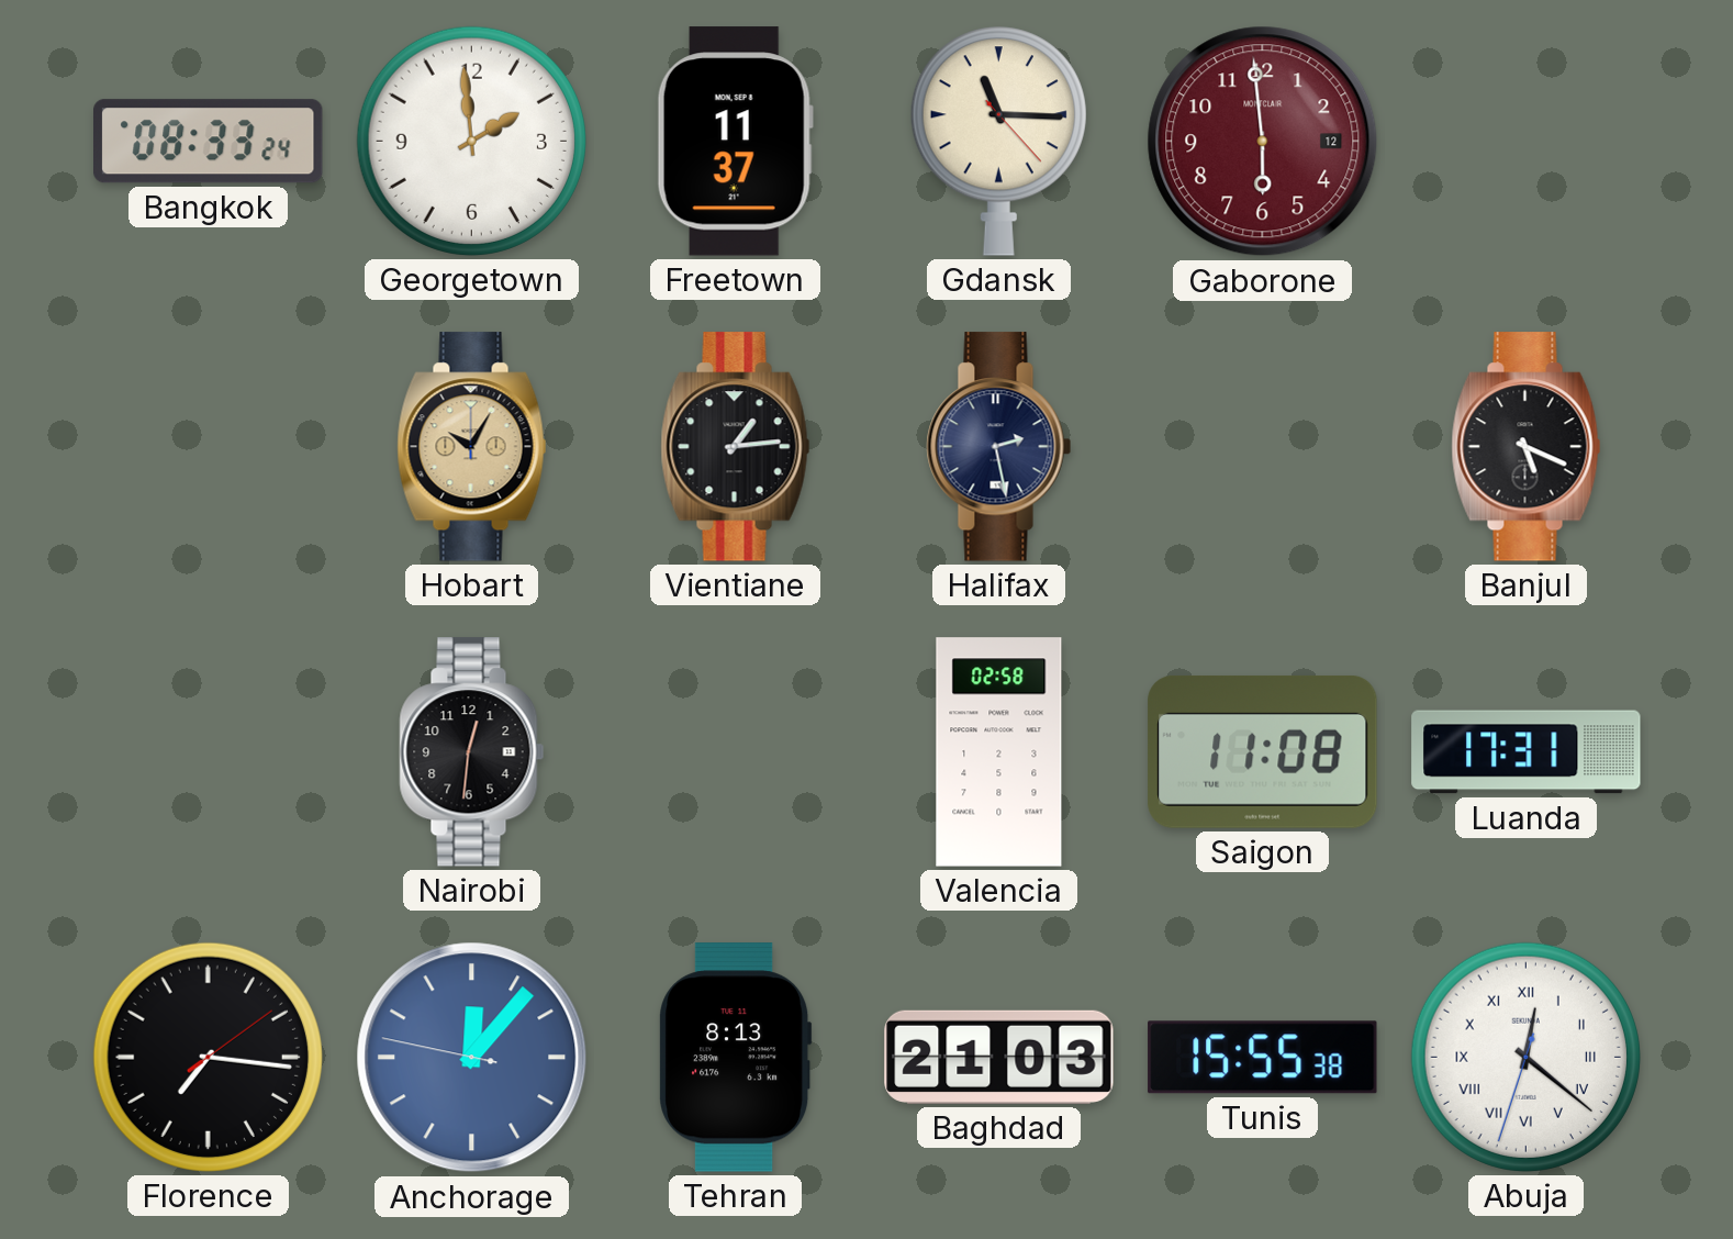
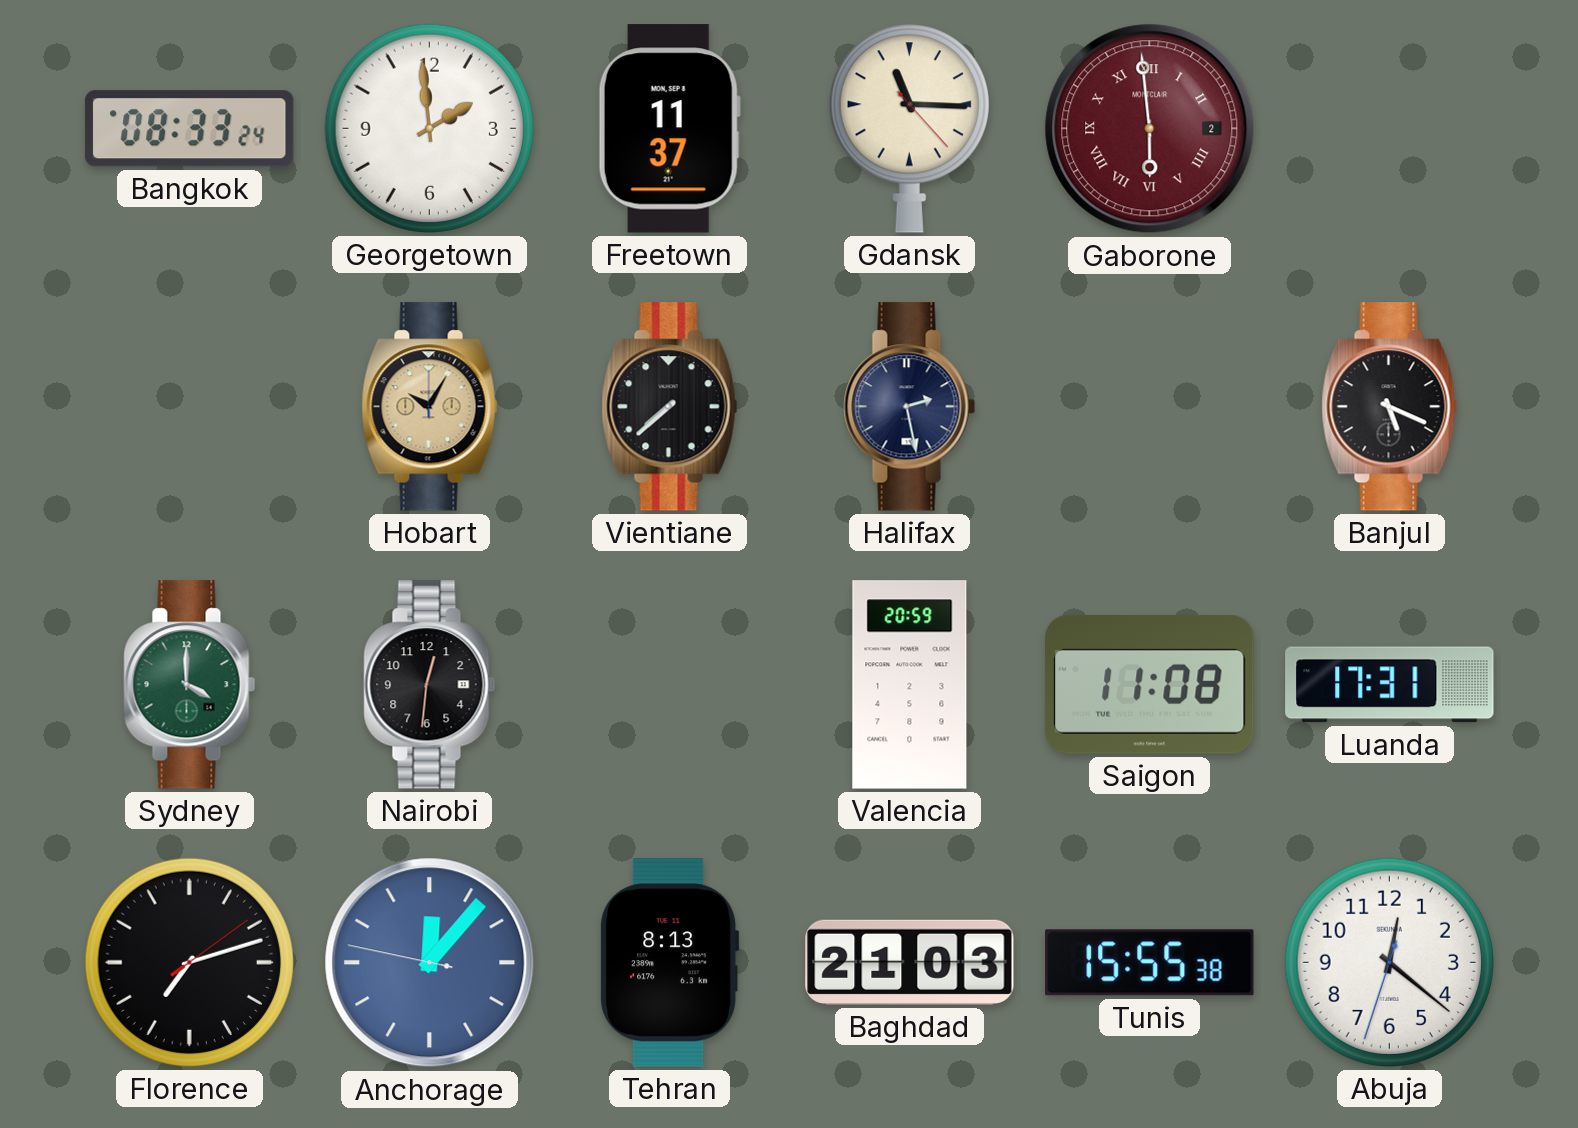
Gaborone date: 12 -> 2
Gaborone numerals: Arabic -> Roman
Vientiane: 1:14 -> 7:38
Sydney: none -> 4:00
Valencia: 02:58 -> 20:59
Florence: 7:16 -> 7:12
Abuja numerals: Roman -> Arabic
